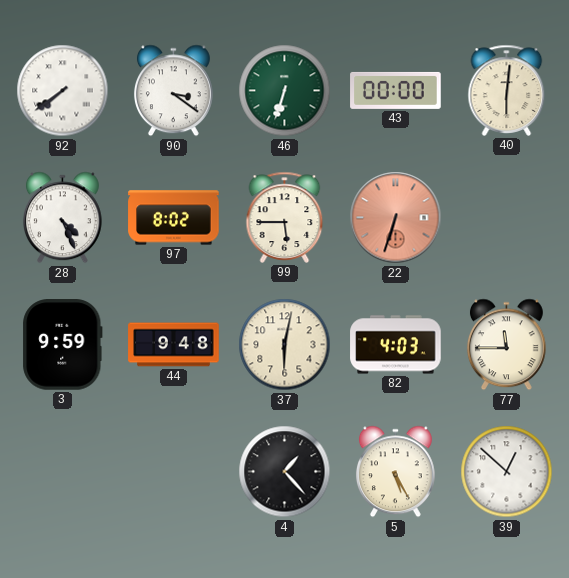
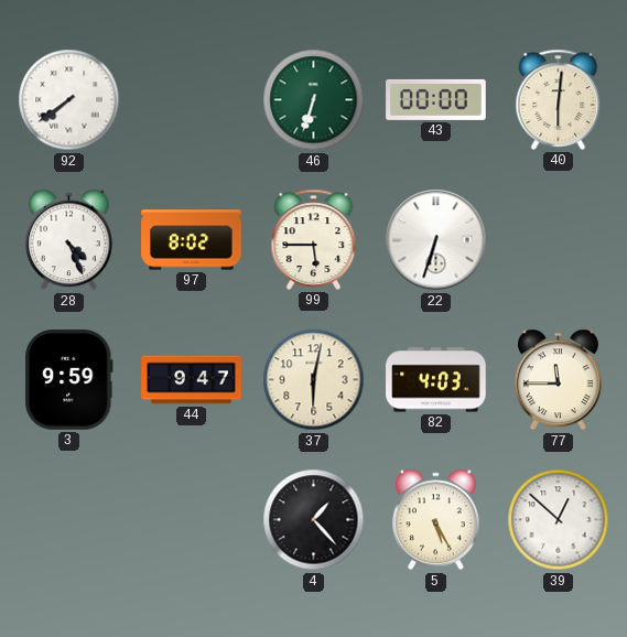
90: 3:21 -> none
22 dial: salmon -> white
44: 9:48 -> 9:47
